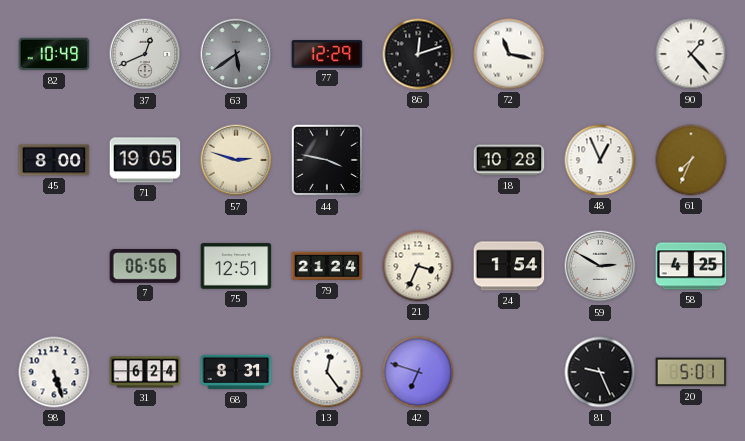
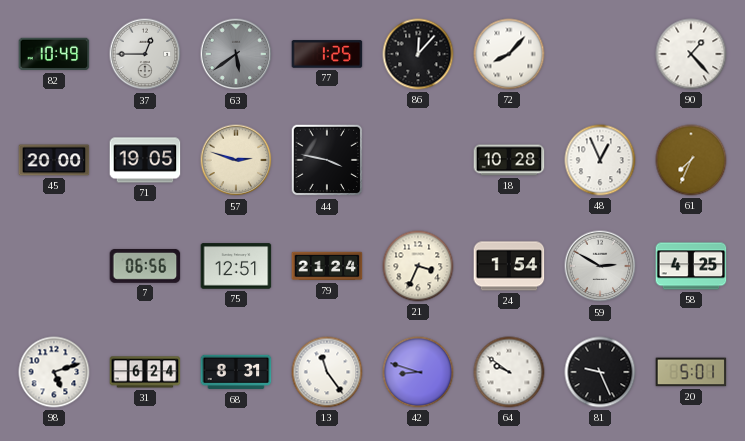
37: 12:41 -> 12:45
77: 12:29 -> 1:25
86: 12:12 -> 12:07
72: 11:17 -> 8:07
45: 8:00 -> 20:00
98: 5:27 -> 5:12
13: 12:24 -> 11:24
42: 6:48 -> 8:48
64: none -> 9:51
